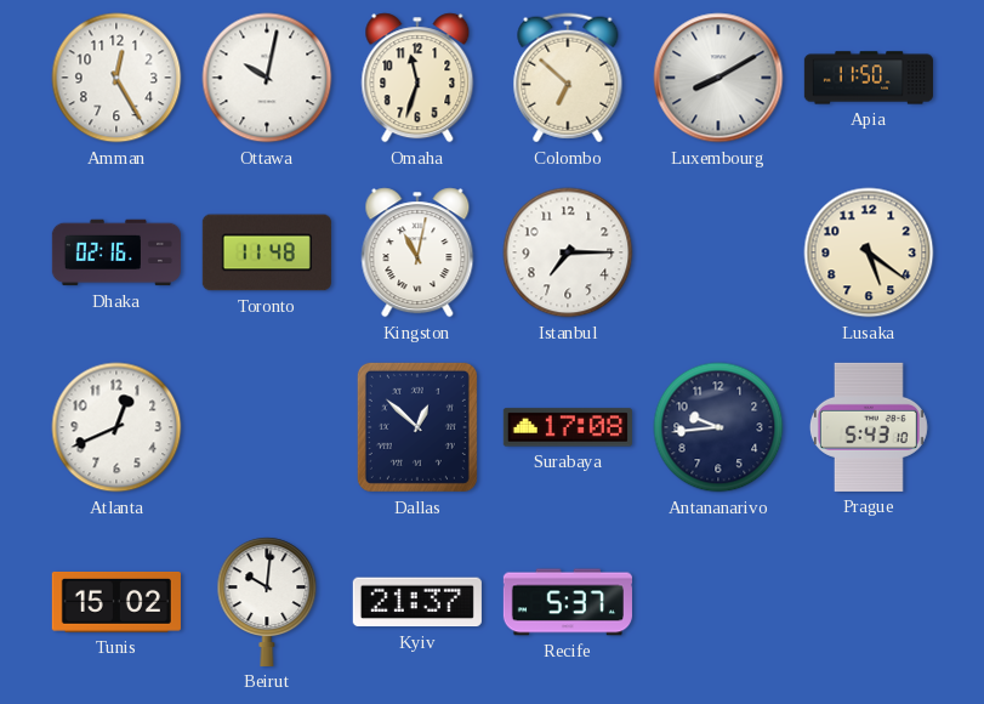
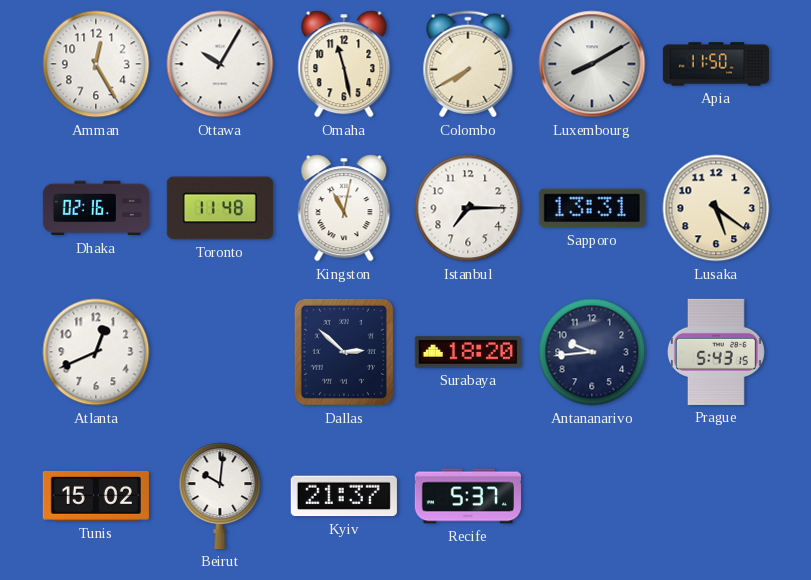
Ottawa: 10:02 -> 10:05
Omaha: 11:33 -> 11:28
Colombo: 6:52 -> 7:40
Sapporo: none -> 13:31
Dallas: 12:52 -> 2:52
Surabaya: 17:08 -> 18:20
Prague: 5:43:10 -> 5:43:15
